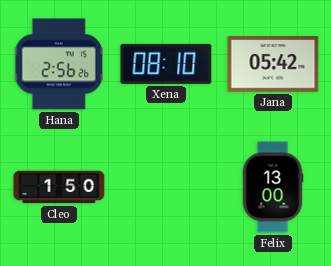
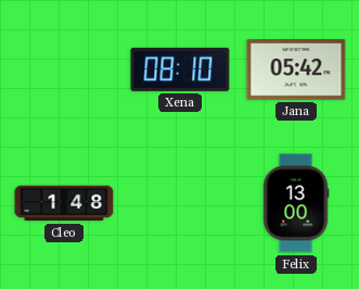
Hana: 2:56 -> none
Cleo: 1:50 -> 1:48
